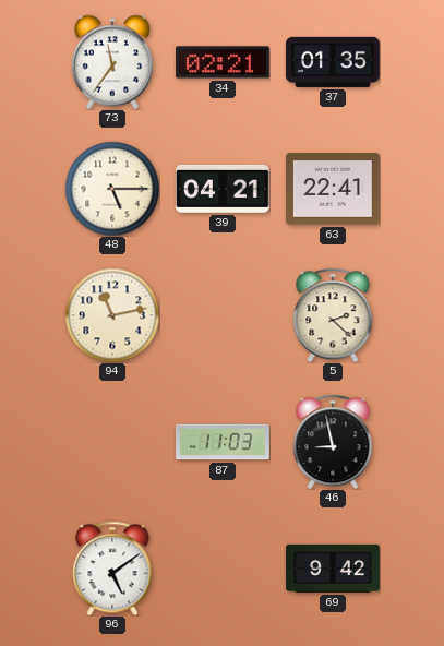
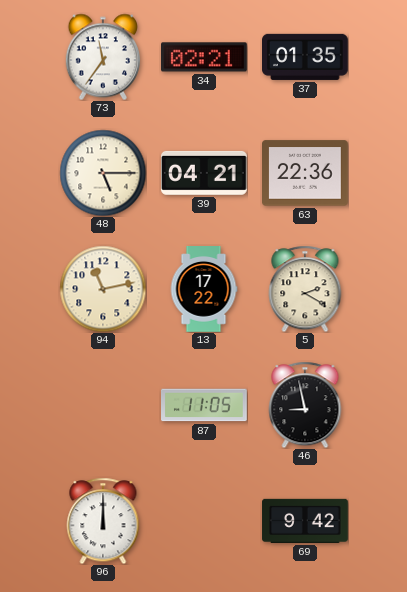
63: 22:41 -> 22:36
13: none -> 17:22
5: 2:22 -> 2:20
87: 11:03 -> 11:05
96: 5:09 -> 12:00
